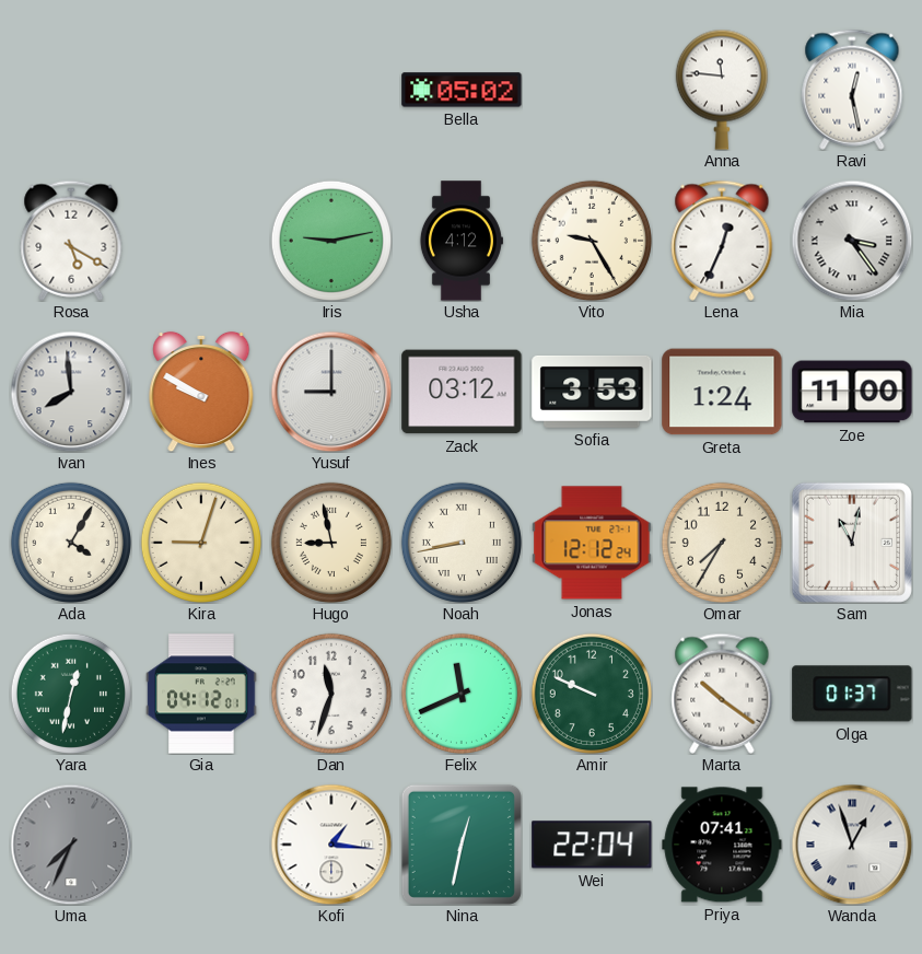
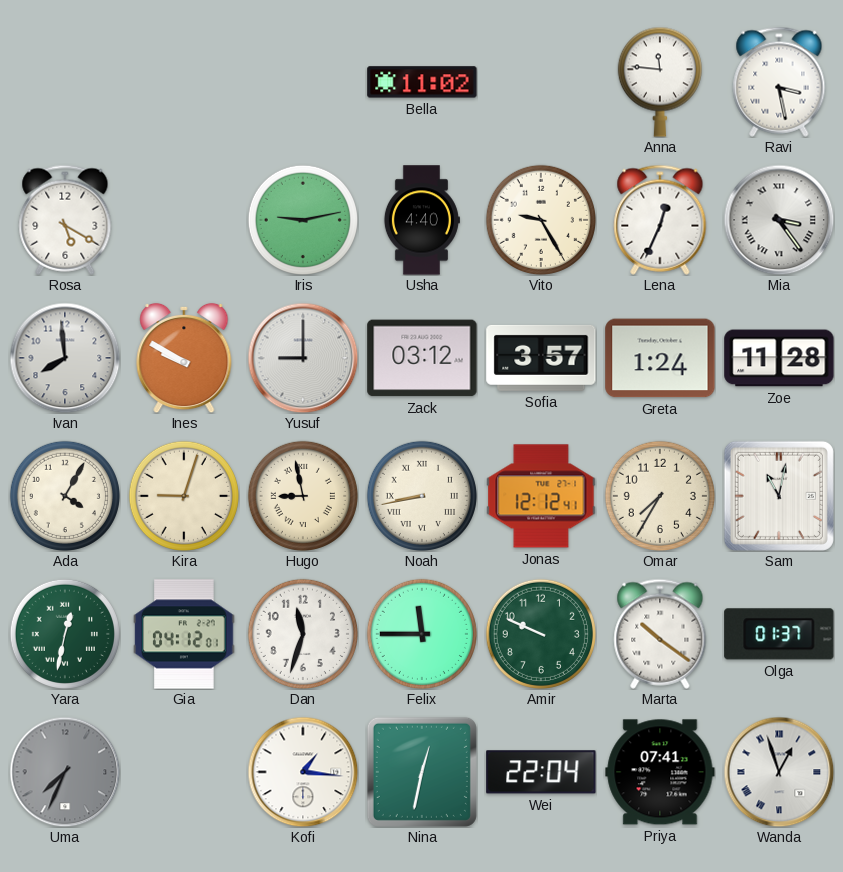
Bella: 05:02 -> 11:02
Ravi: 12:28 -> 3:28
Usha: 4:12 -> 4:40
Sofia: 3:53 -> 3:57
Zoe: 11:00 -> 11:28
Jonas: 12:12:24 -> 12:12:41
Felix: 11:41 -> 11:45
